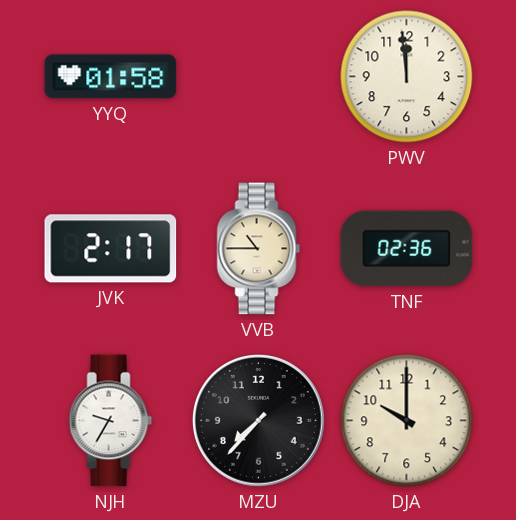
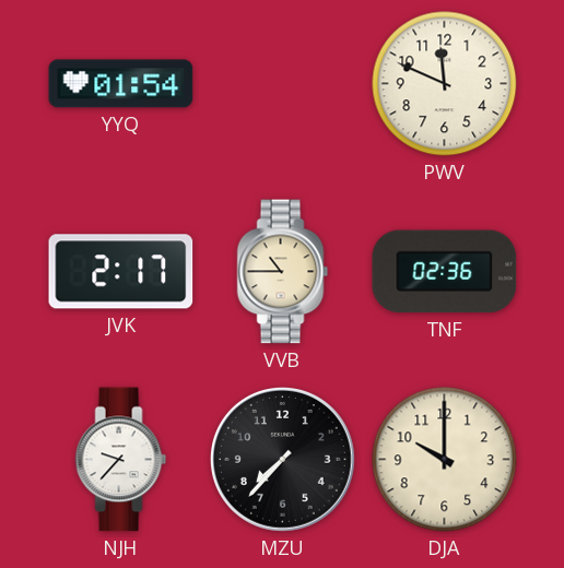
YYQ: 01:58 -> 01:54
PWV: 11:59 -> 11:49
NJH: 9:35 -> 9:37
